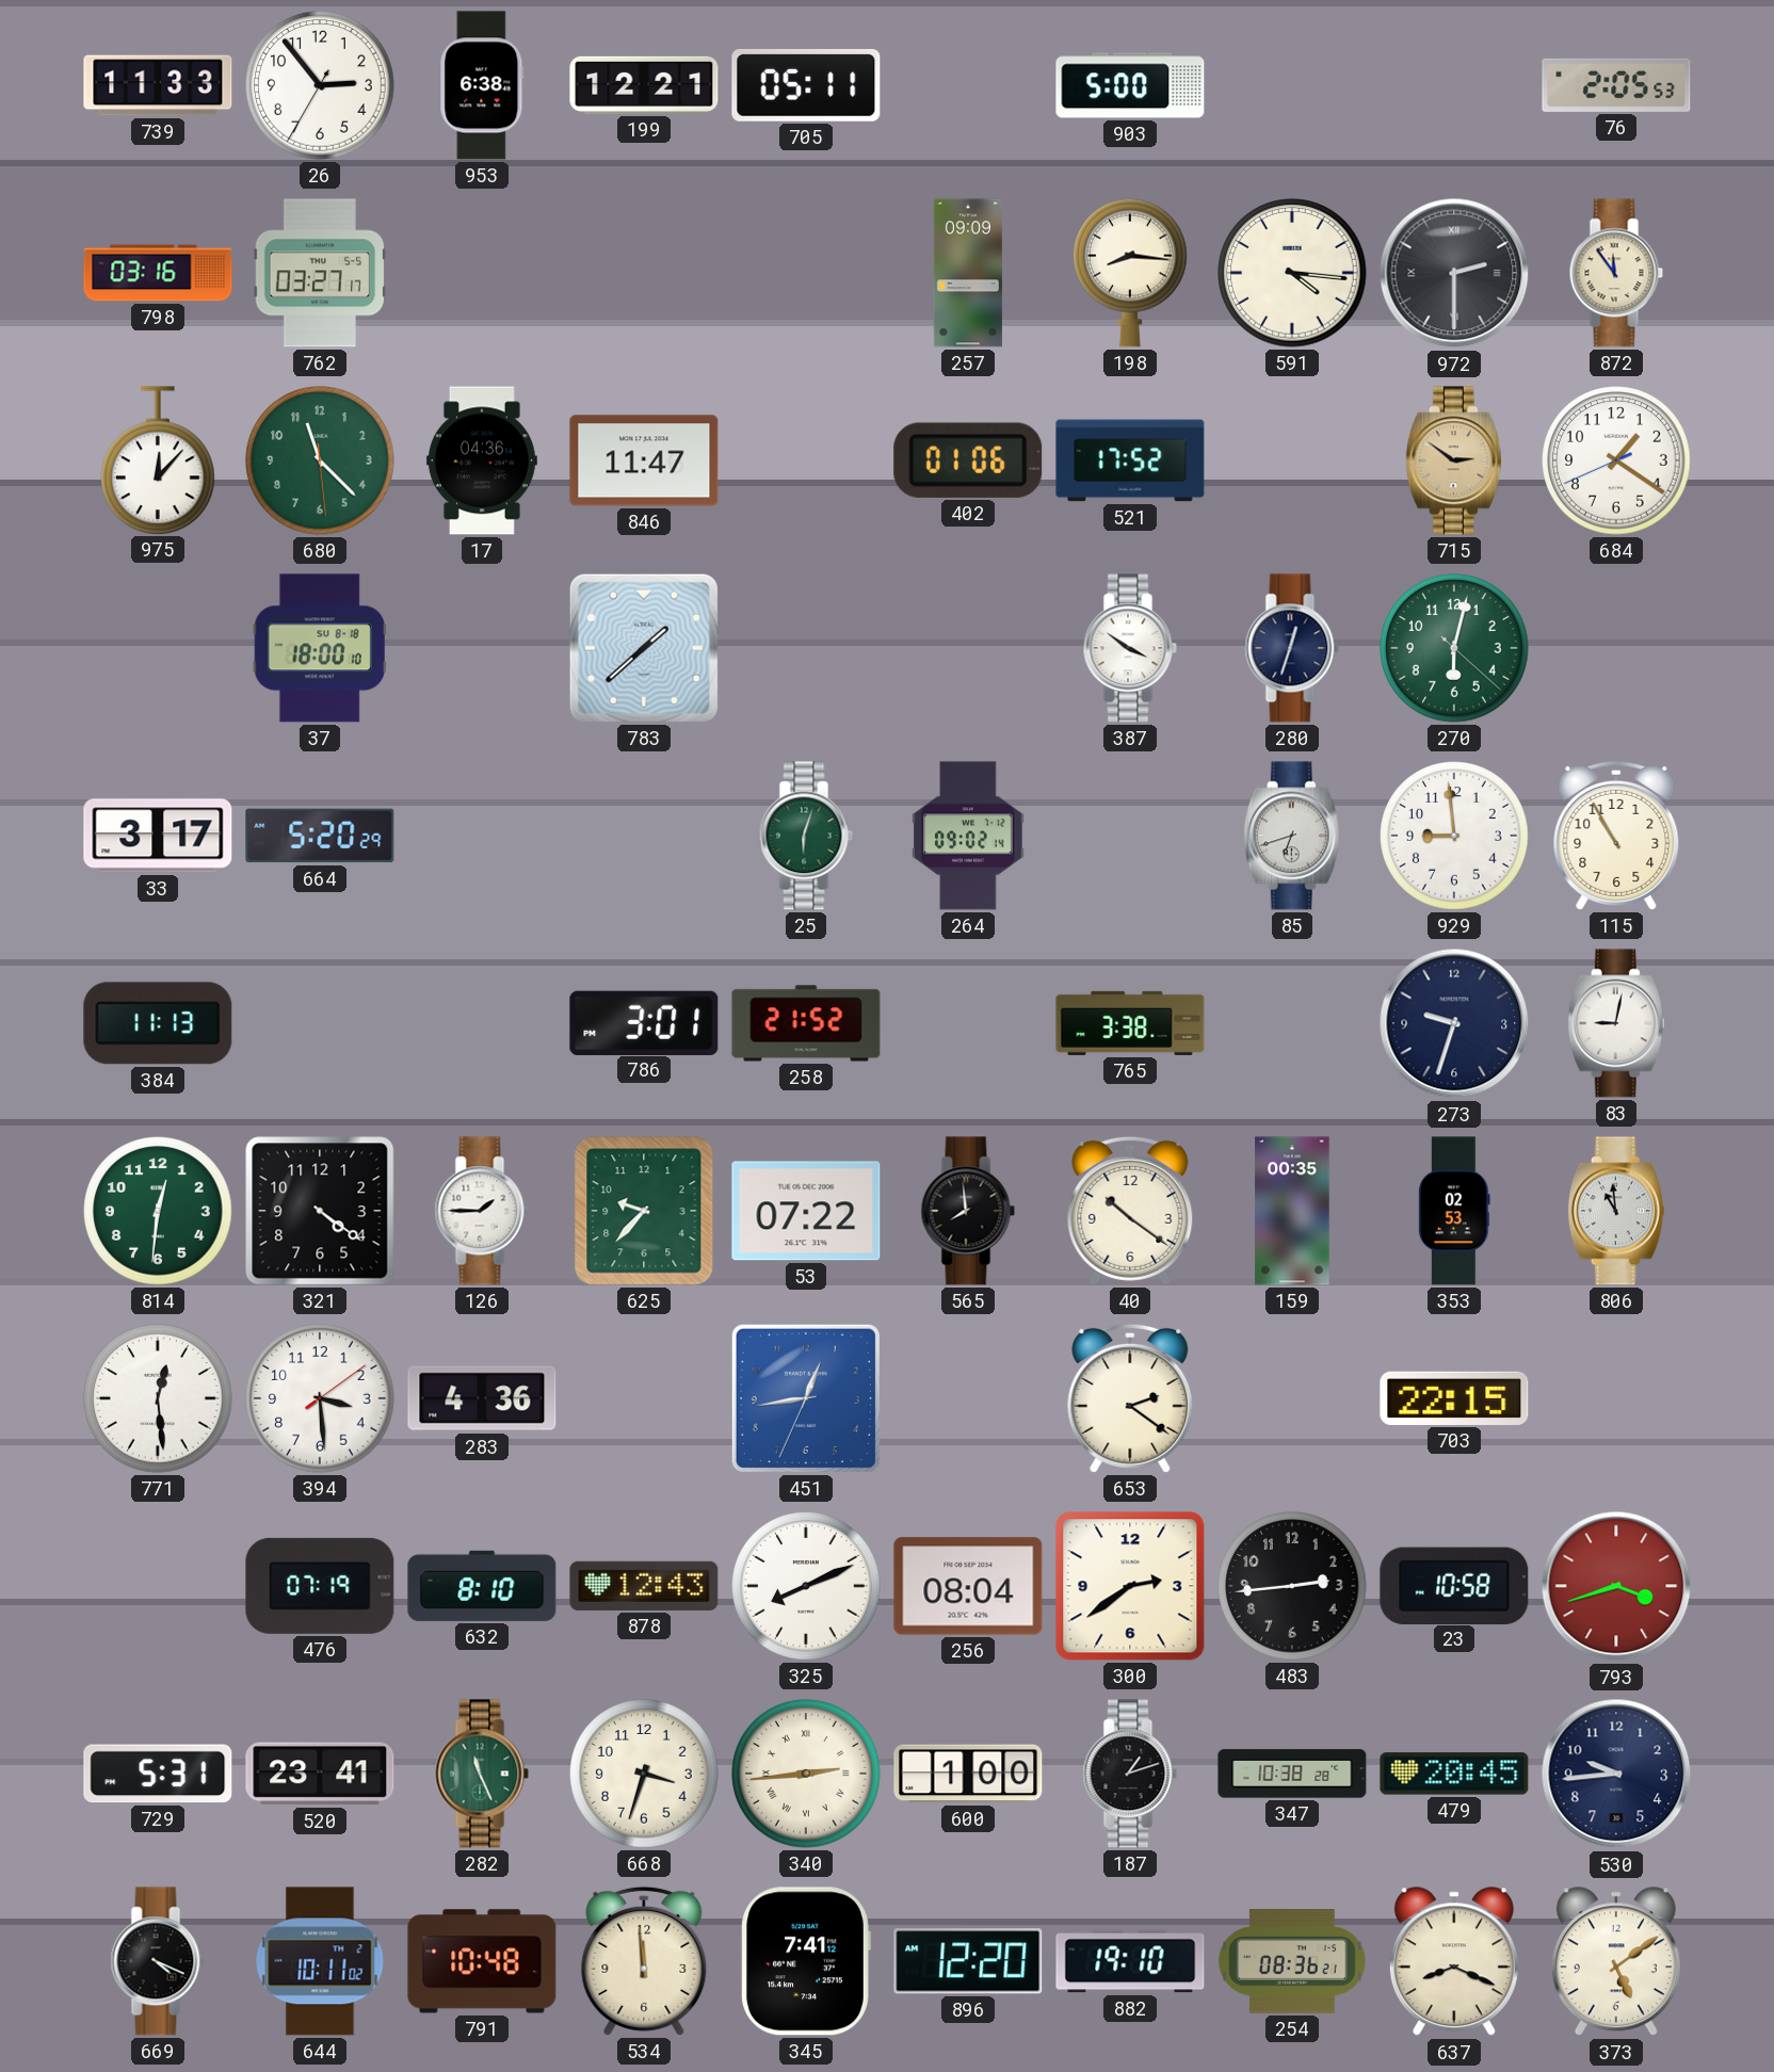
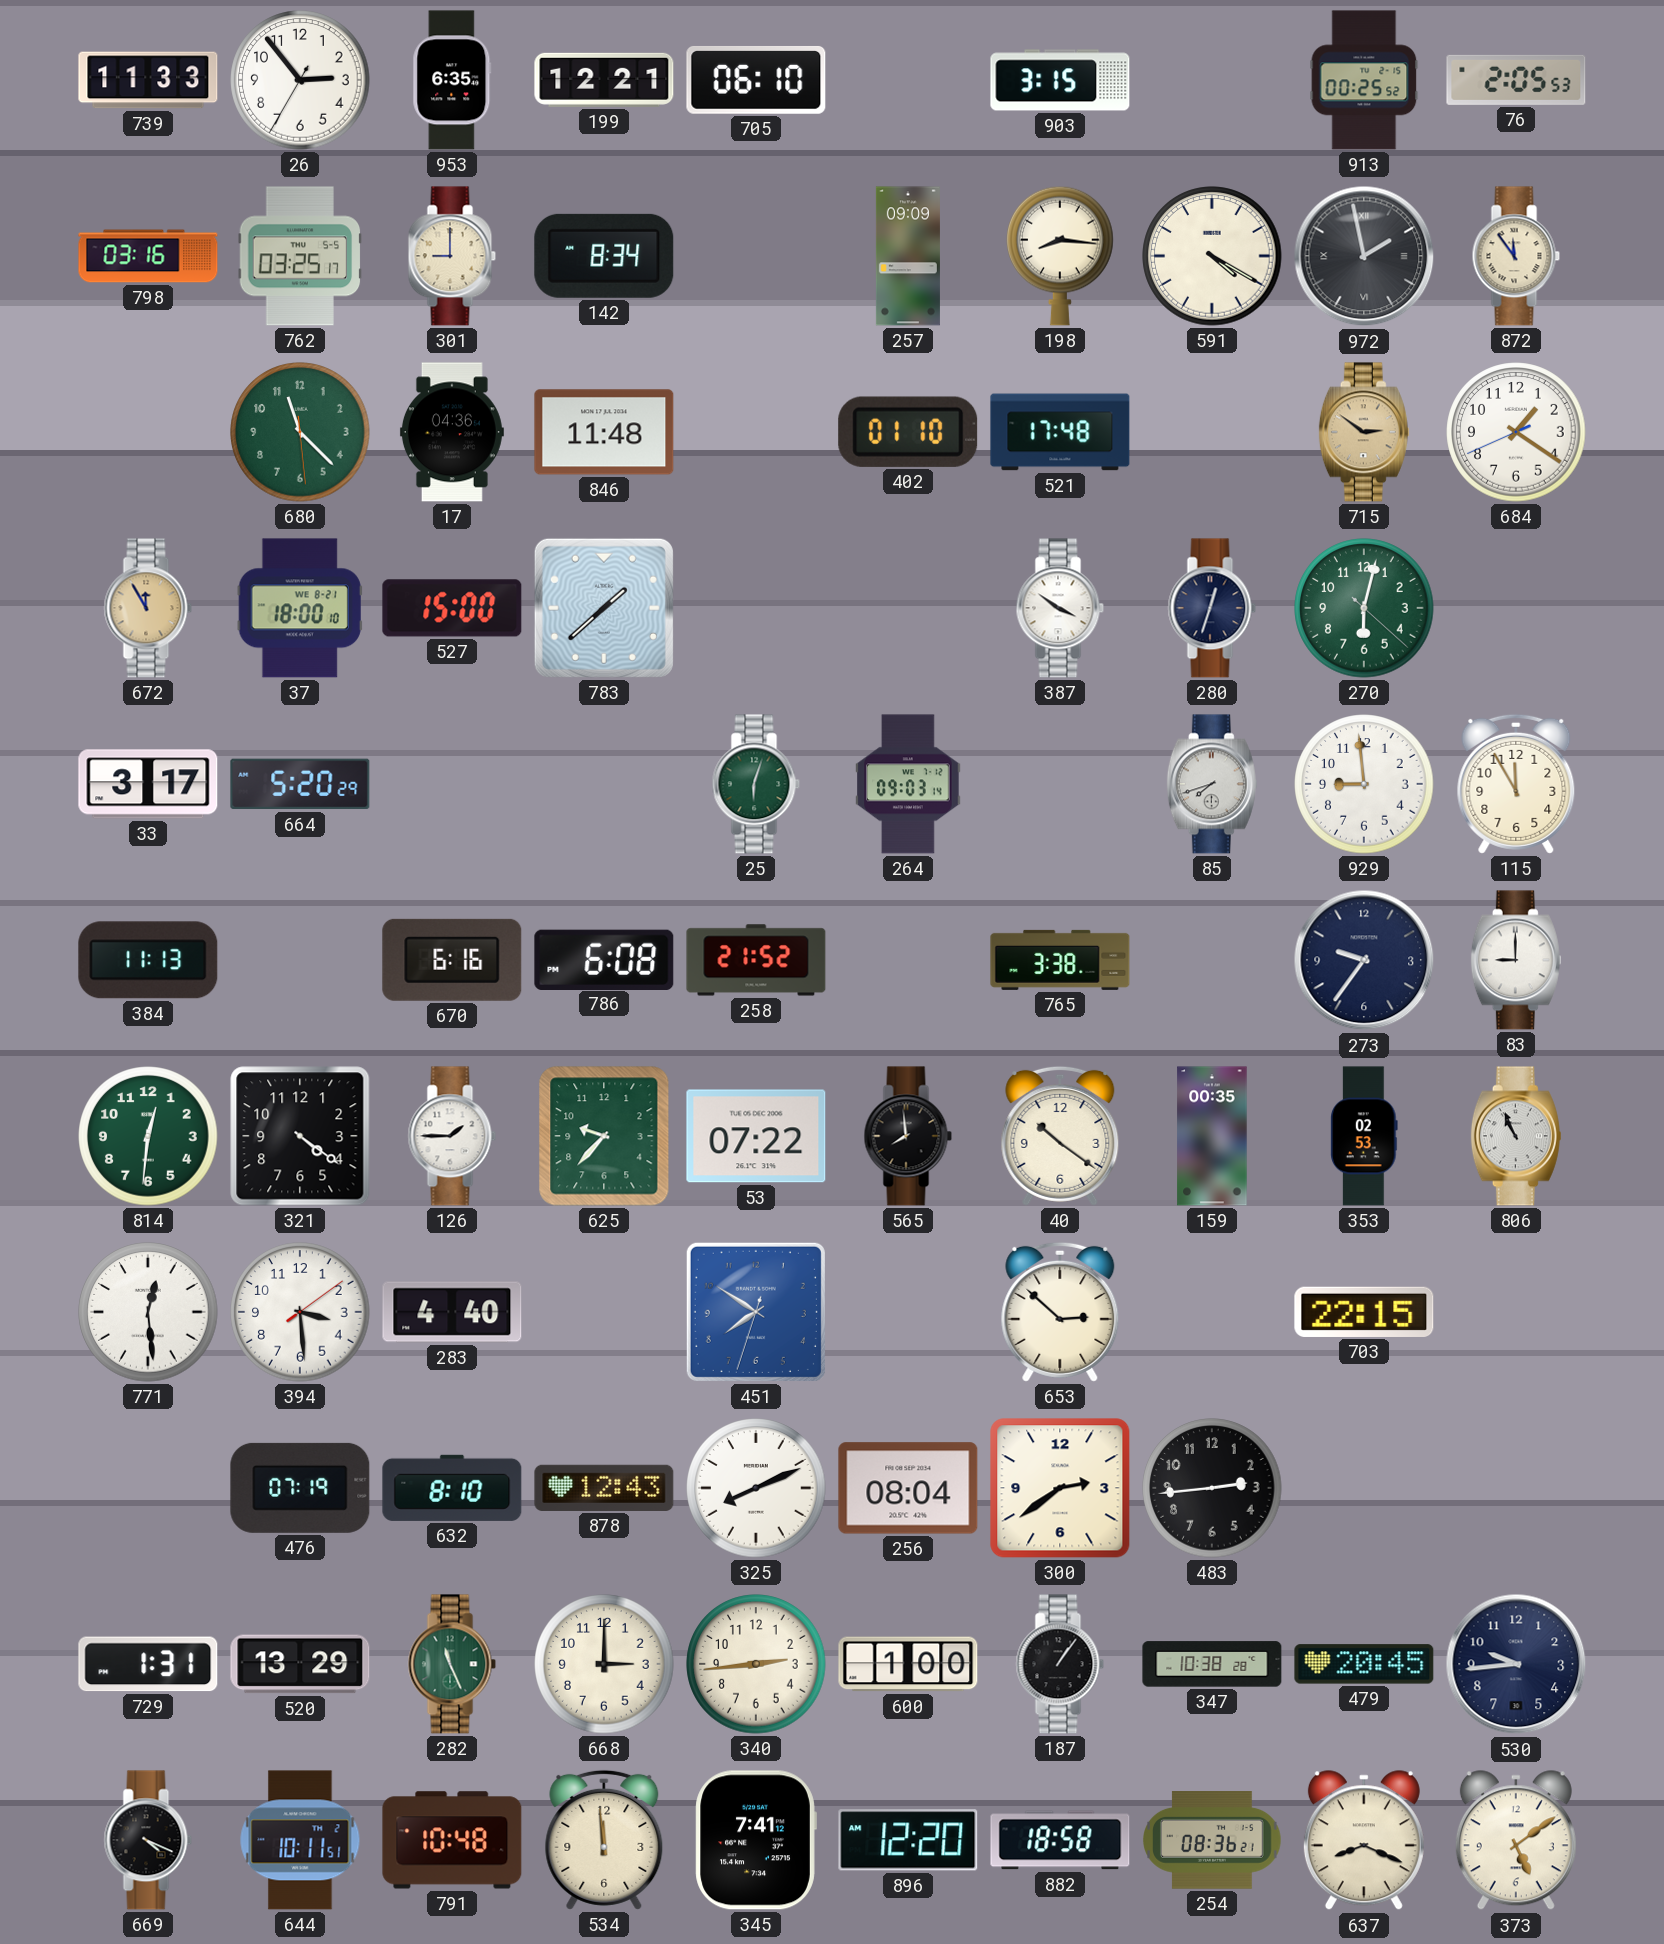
953: 6:38 -> 6:35
705: 05:11 -> 06:10
903: 5:00 -> 3:15
913: none -> 00:25
762: 03:27 -> 03:25
301: none -> 9:00
142: none -> 8:34
591: 4:16 -> 4:20
972: 2:30 -> 1:58
975: 12:07 -> none
846: 11:47 -> 11:48
402: 01:06 -> 01:10
521: 17:52 -> 17:48
672: none -> 11:55
37 date: SU 8-18 -> WE 8-21
527: none -> 15:00
264: 09:02 -> 09:03
85: 6:42 -> 7:42
115: 10:55 -> 11:55
670: none -> 6:16
786: 3:01 -> 6:08
273: 9:33 -> 9:36
83: 9:02 -> 9:00
806: 10:59 -> 10:56
283: 4:36 -> 4:40
451: 12:43 -> 7:50
653: 2:21 -> 2:52
23: 10:58 -> none
793: 3:42 -> none
729: 5:31 -> 1:31
520: 23:41 -> 13:29
668: 3:33 -> 3:00
340 numerals: Roman -> Arabic
187: 1:12 -> 1:06
644: 10:11:02 -> 10:11:51
882: 19:10 -> 18:58
